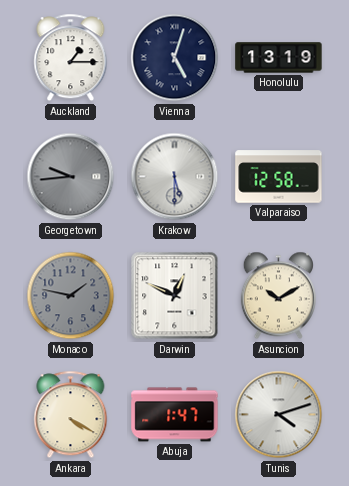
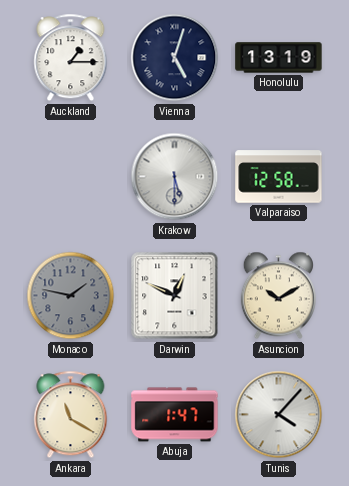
Georgetown: 9:44 -> none
Ankara: 4:20 -> 11:20
Tunis: 4:12 -> 4:07
